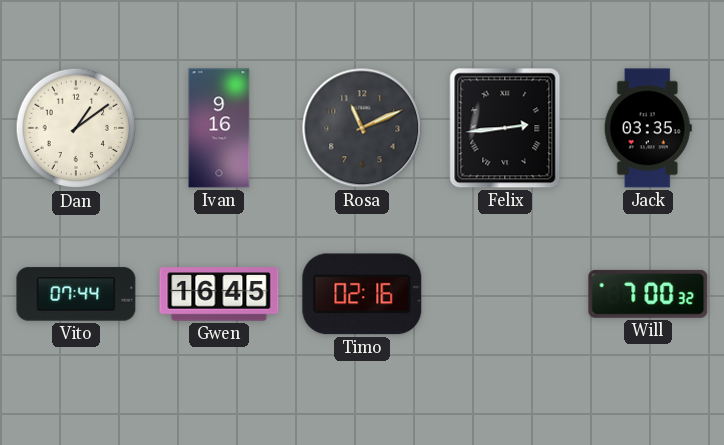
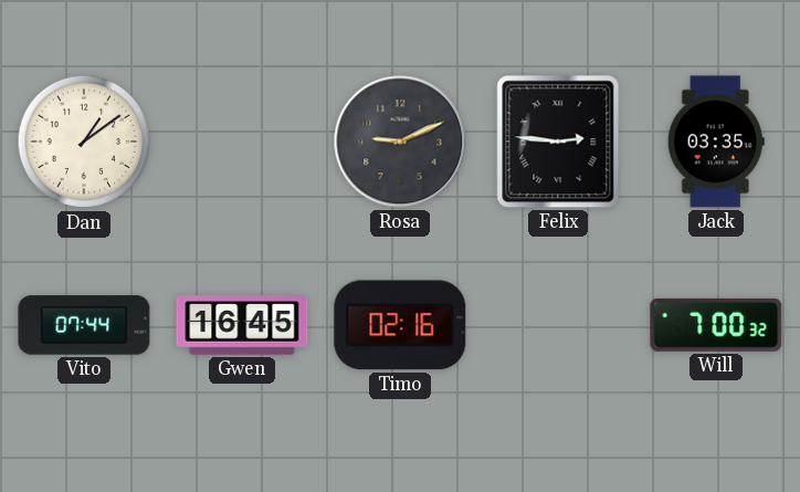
Ivan: 9:16 -> none
Rosa: 11:11 -> 9:11
Felix: 2:44 -> 2:46
